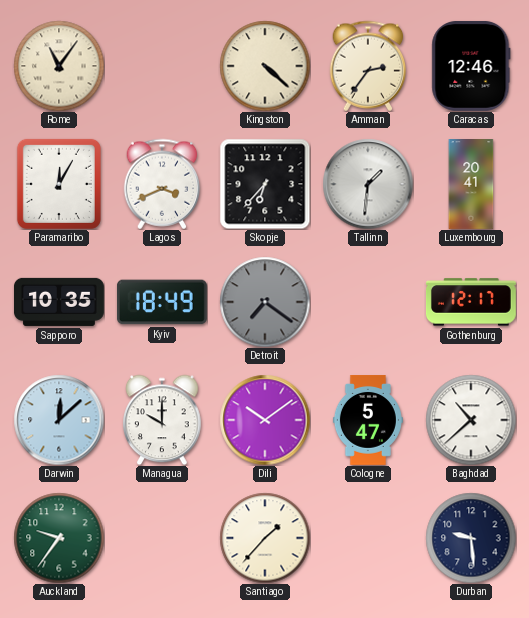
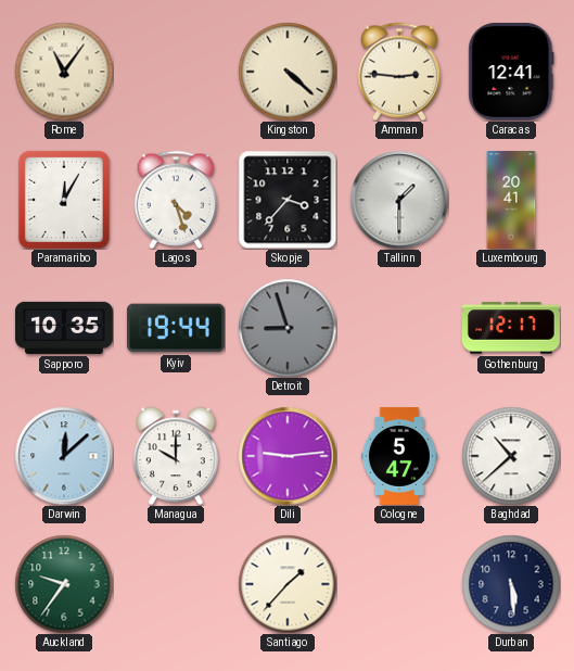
Amman: 2:36 -> 2:46
Caracas: 12:46 -> 12:41
Lagos: 3:41 -> 4:27
Skopje: 6:37 -> 3:37
Tallinn: 1:31 -> 1:30
Kyiv: 18:49 -> 19:44
Detroit: 7:21 -> 8:57
Dili: 10:09 -> 9:14
Durban: 9:29 -> 5:29
